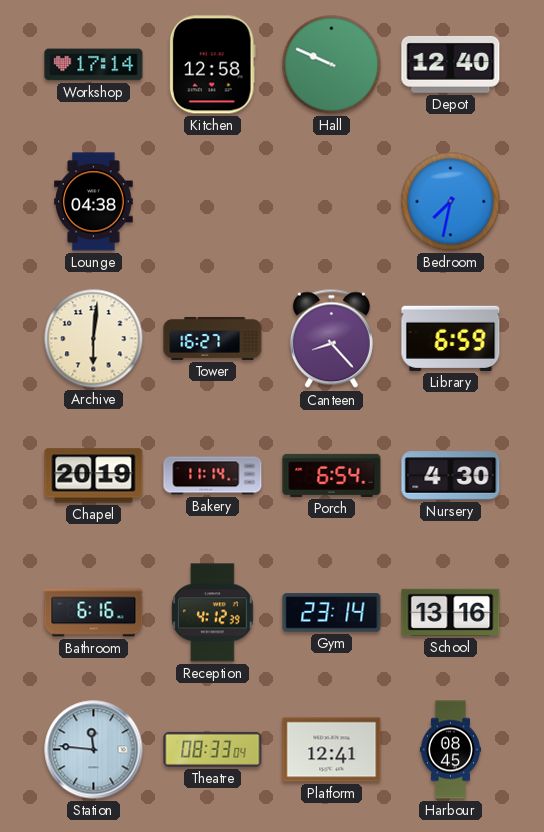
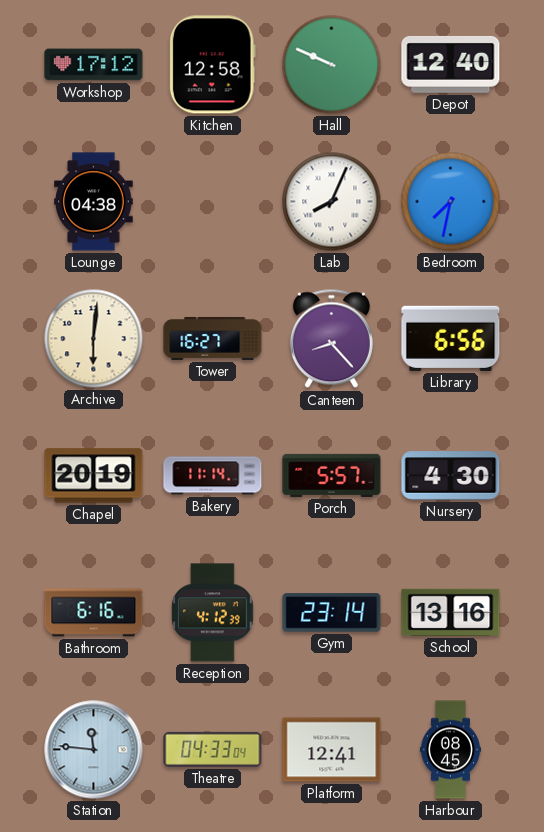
Workshop: 17:14 -> 17:12
Lab: none -> 8:04
Library: 6:59 -> 6:56
Porch: 6:54 -> 5:57
Theatre: 08:33 -> 04:33
